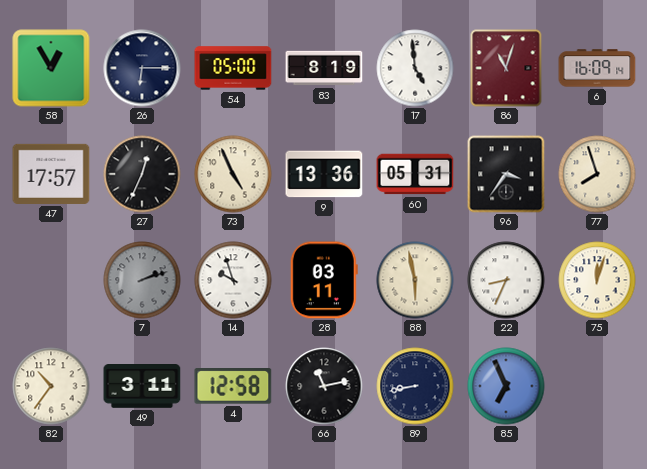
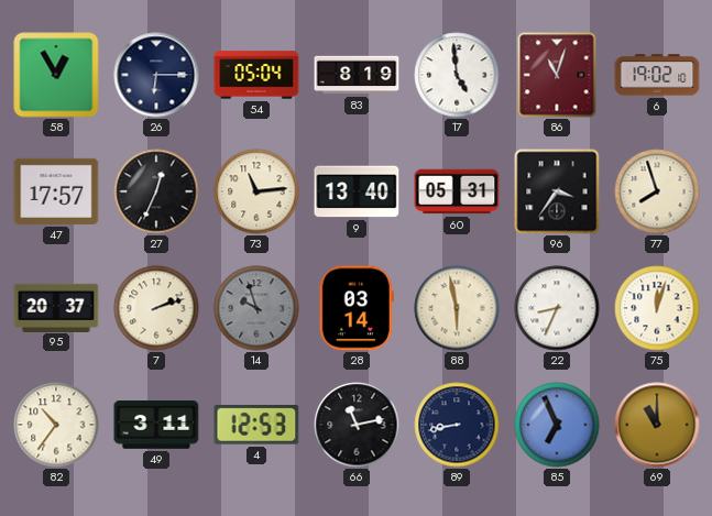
54: 05:00 -> 05:04
6: 16:09 -> 19:02
73: 4:56 -> 11:14
9: 13:36 -> 13:40
95: none -> 20:37
7 dial: grey -> cream
14 dial: white -> grey
28: 03:11 -> 03:14
4: 12:58 -> 12:53
69: none -> 11:00
